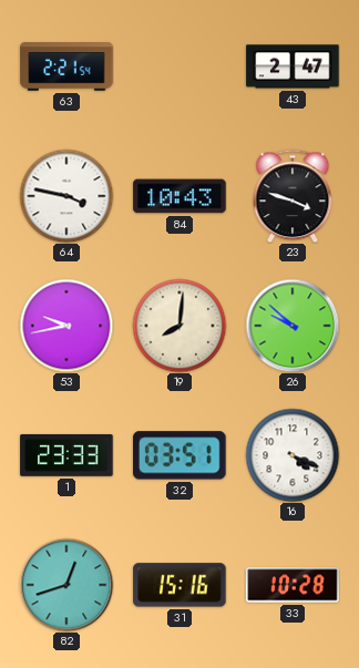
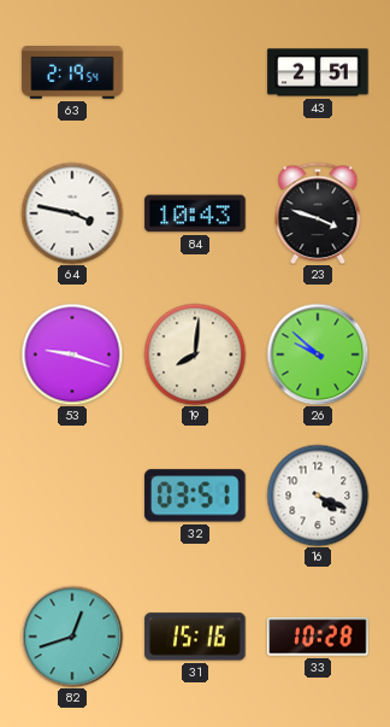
63: 2:21 -> 2:19
43: 2:47 -> 2:51
53: 9:43 -> 9:18
1: 23:33 -> none
